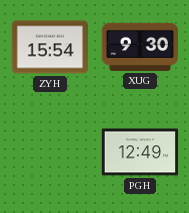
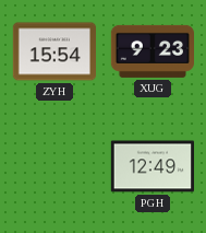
XUG: 9:30 -> 9:23
